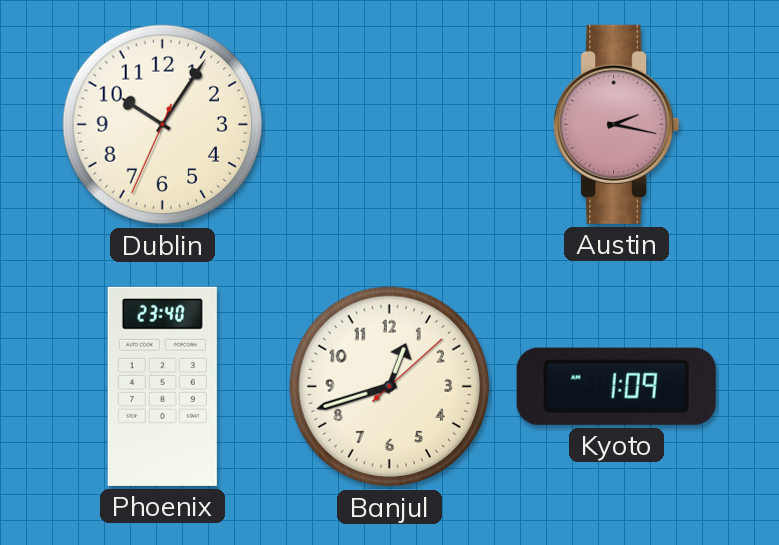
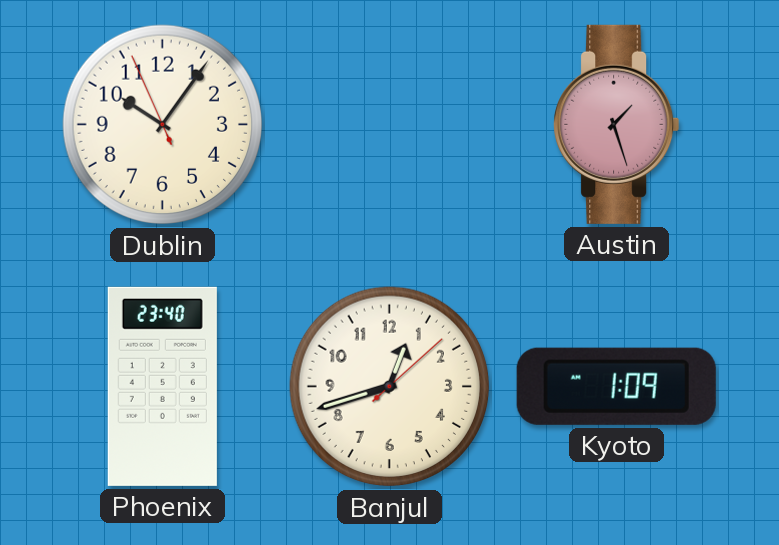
Dublin: 10:05:34 -> 10:05:56
Austin: 2:17 -> 1:27
